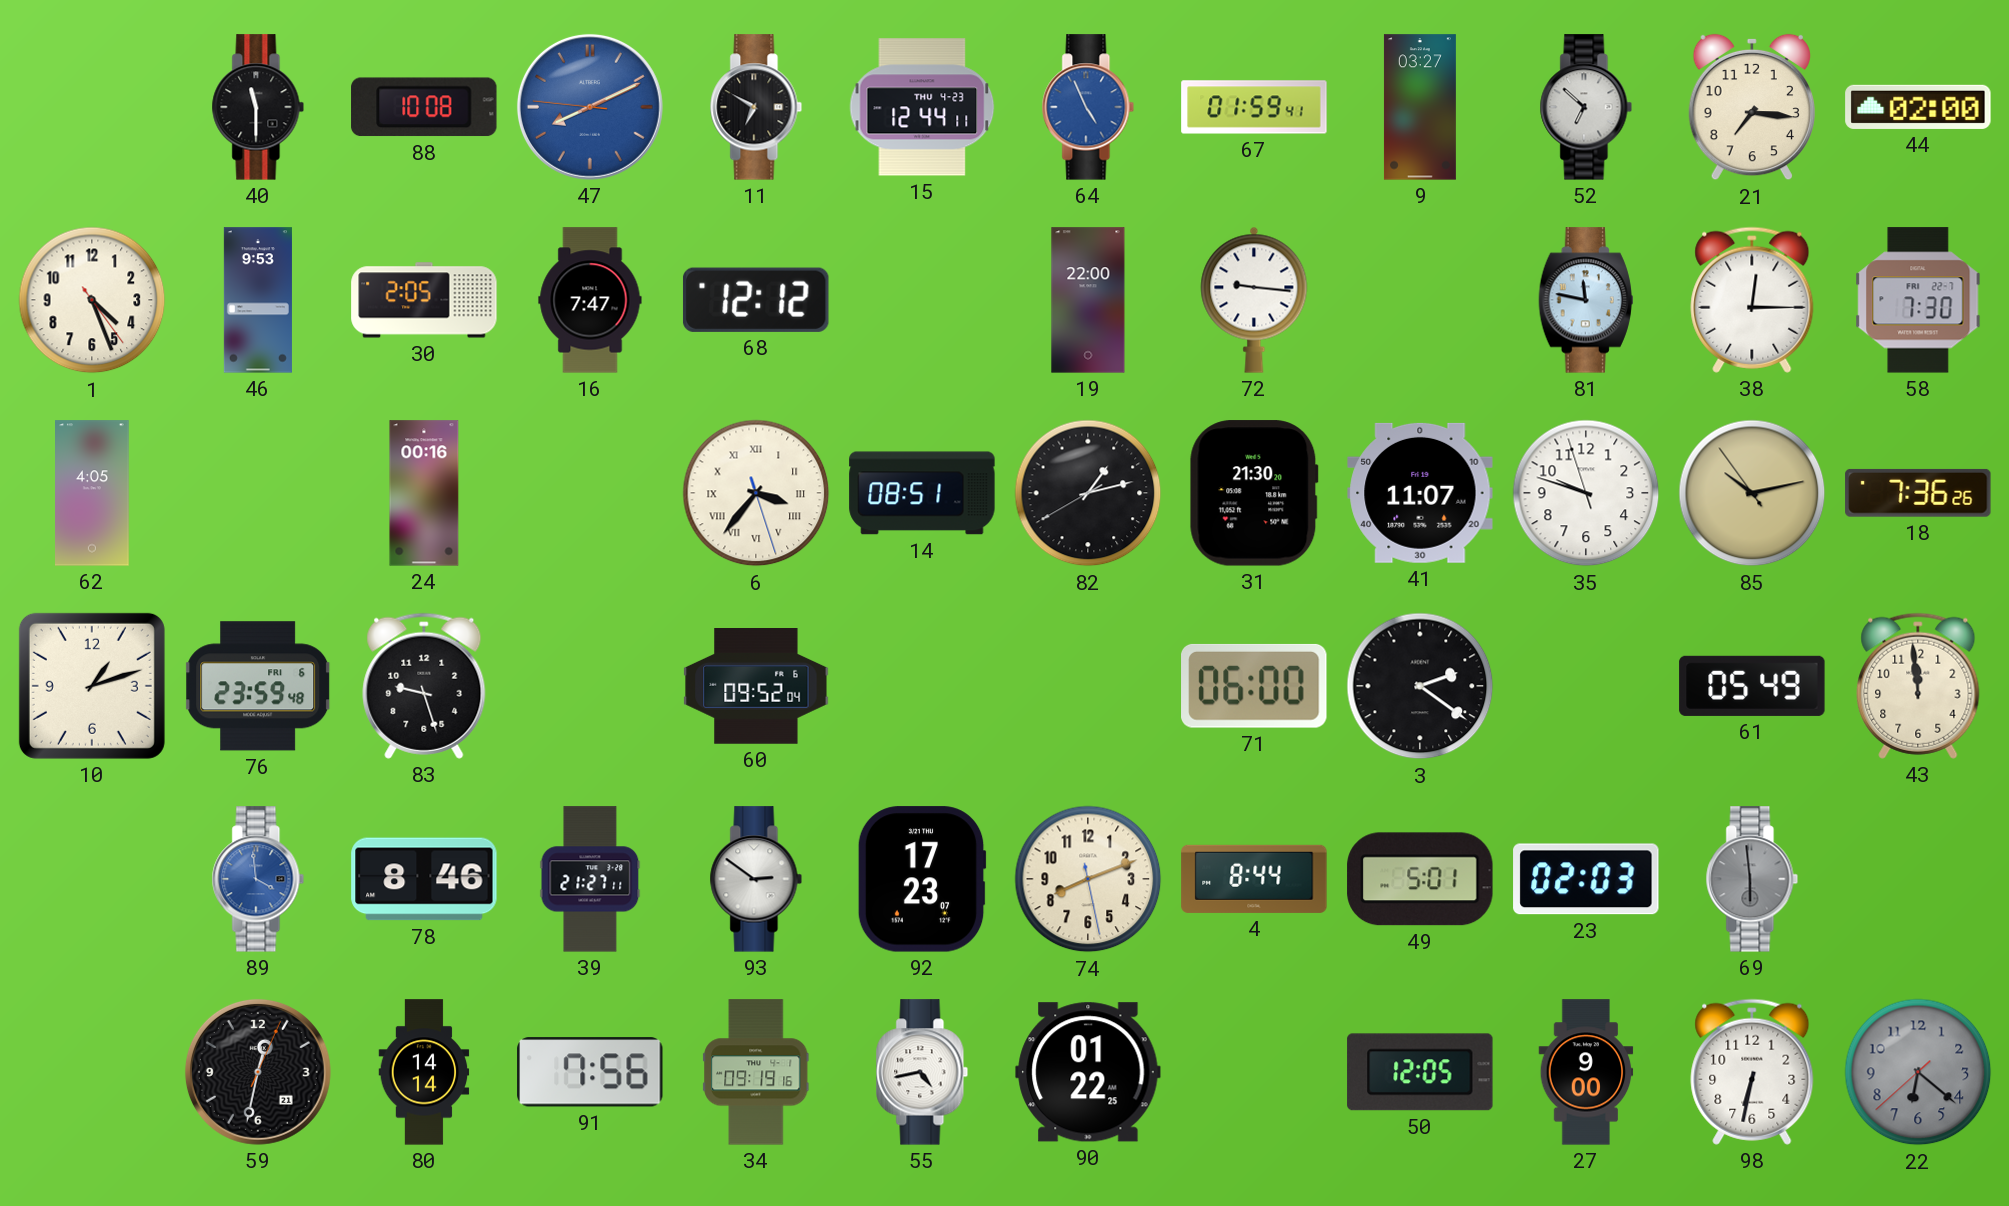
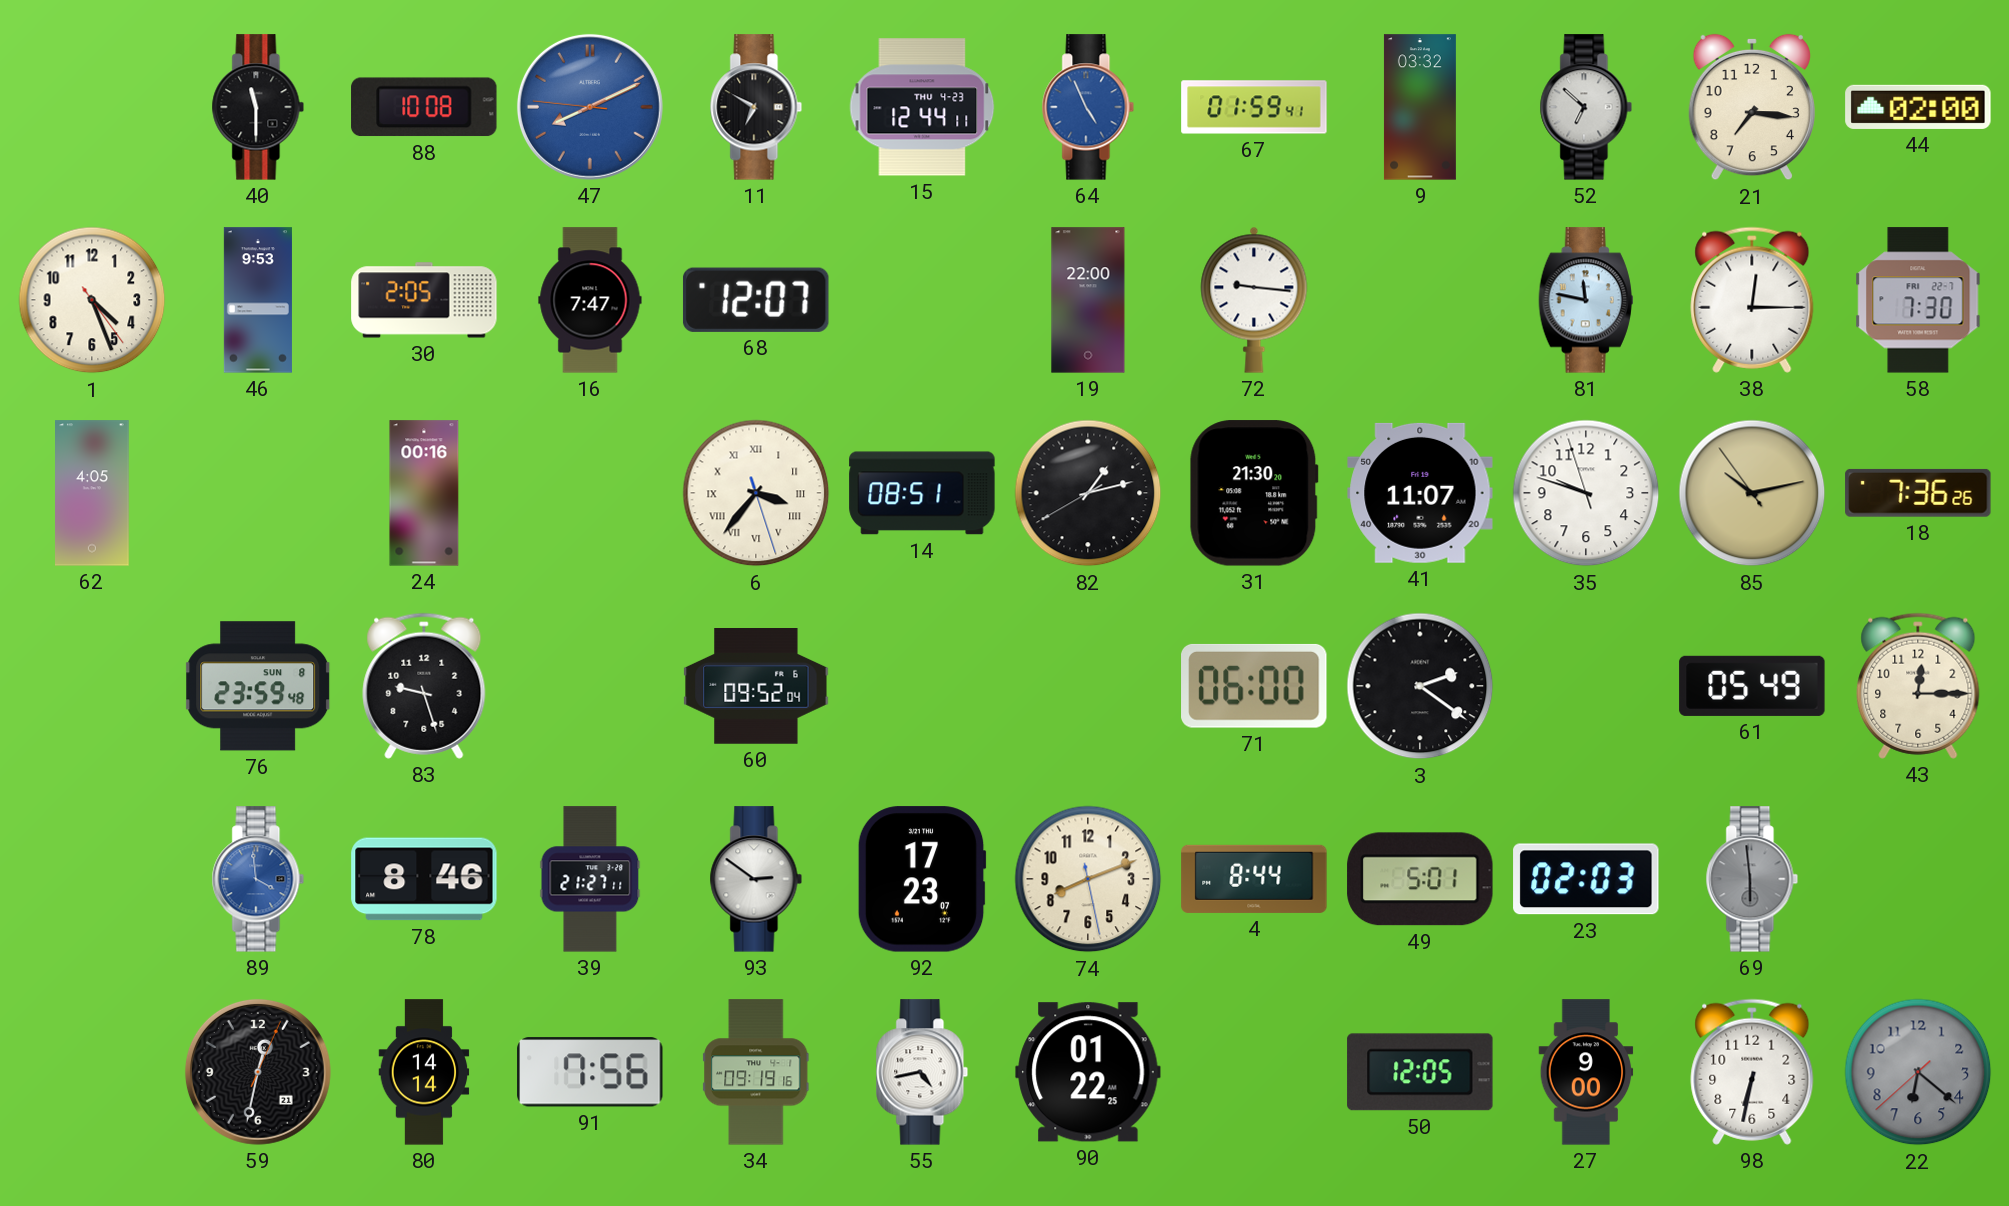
9: 03:27 -> 03:32
68: 12:12 -> 12:07
10: 1:12 -> none
76 date: FRI 6 -> SUN 8
43: 11:59 -> 12:15
